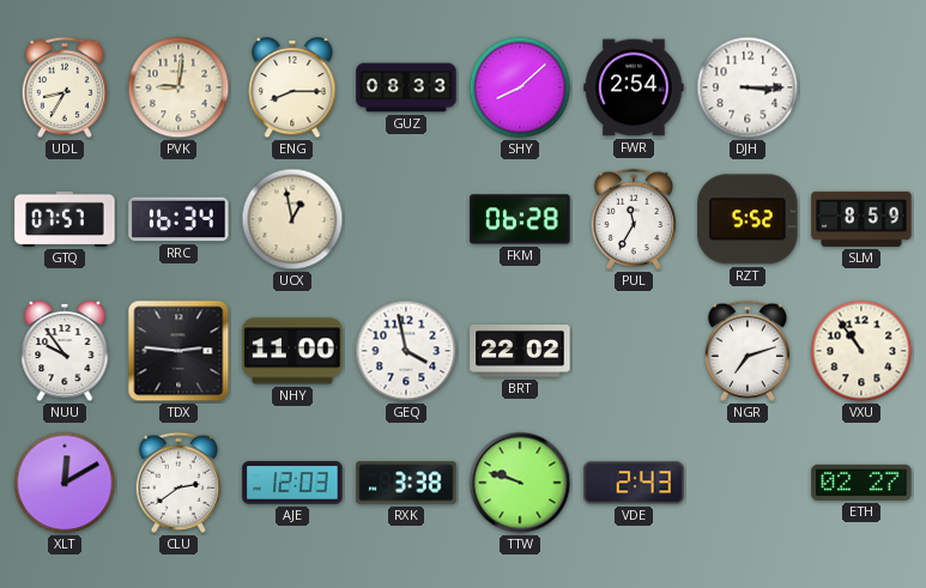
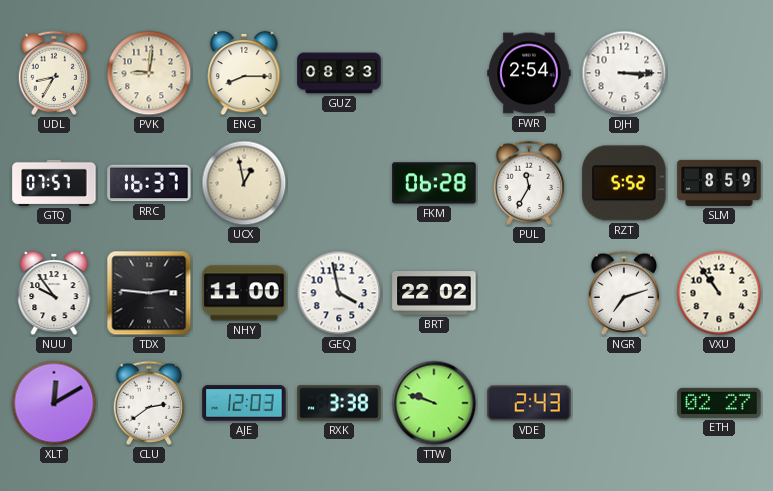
SHY: 8:08 -> none
RRC: 16:34 -> 16:37
